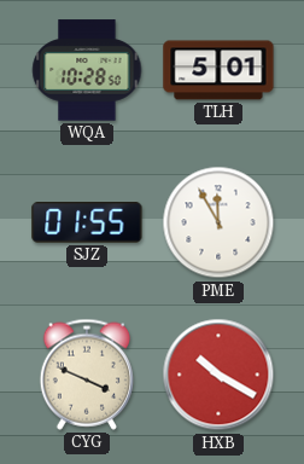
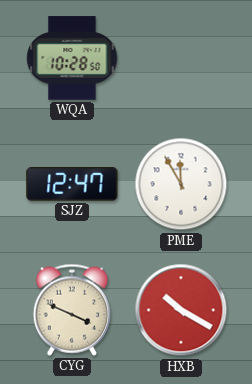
TLH: 5:01 -> none
SJZ: 01:55 -> 12:47
